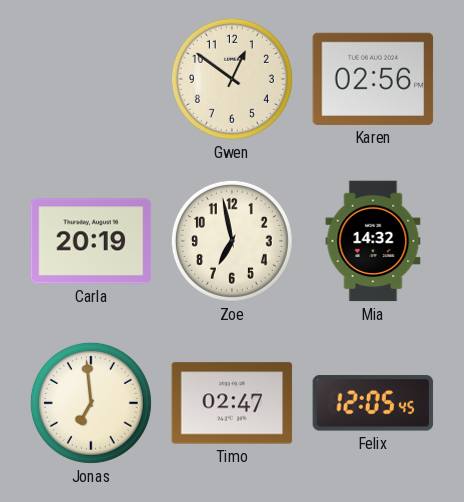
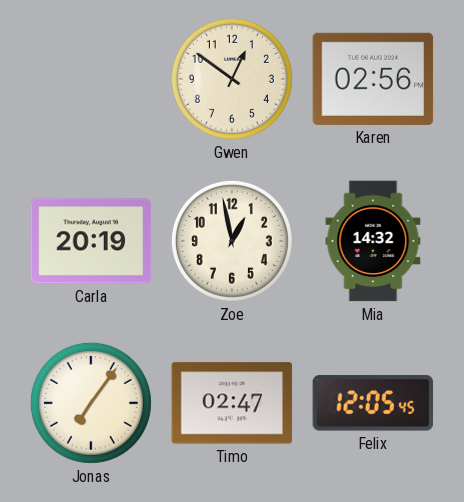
Zoe: 6:58 -> 12:58
Jonas: 6:59 -> 7:06
